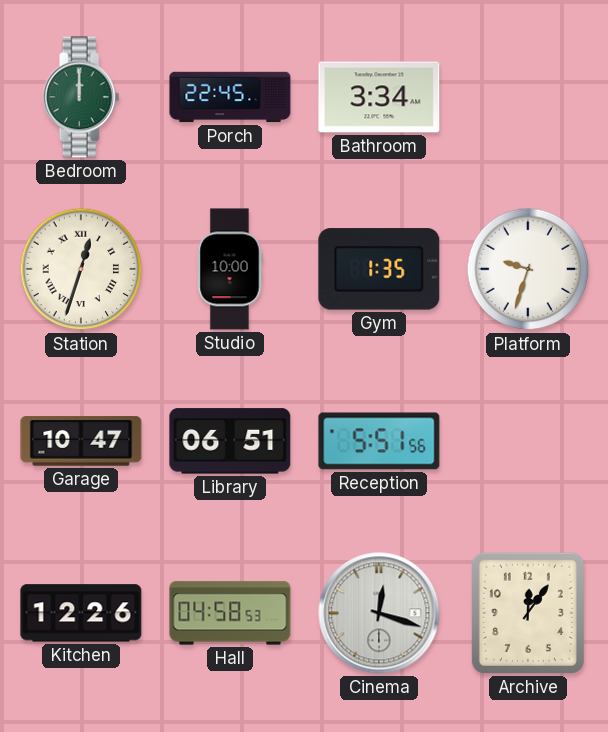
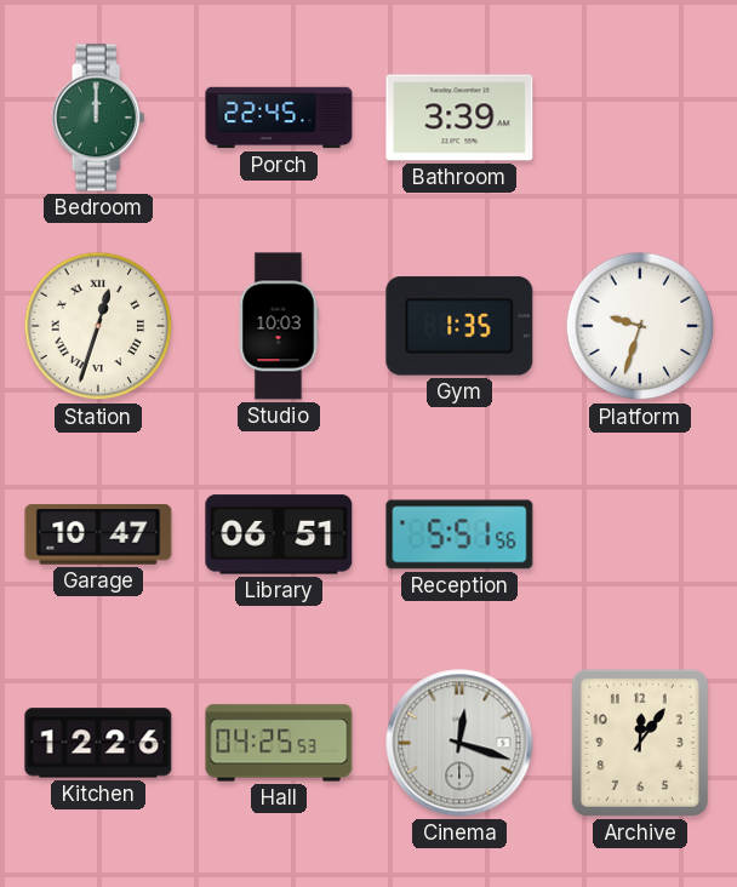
Bathroom: 3:34 -> 3:39
Studio: 10:00 -> 10:03
Hall: 04:58 -> 04:25
